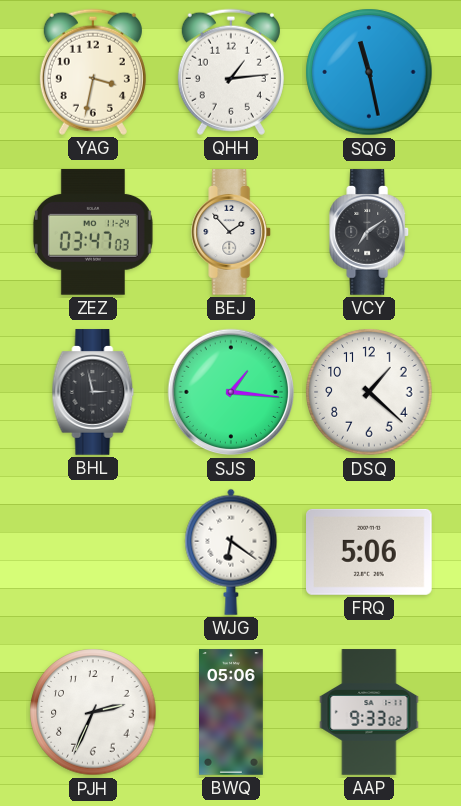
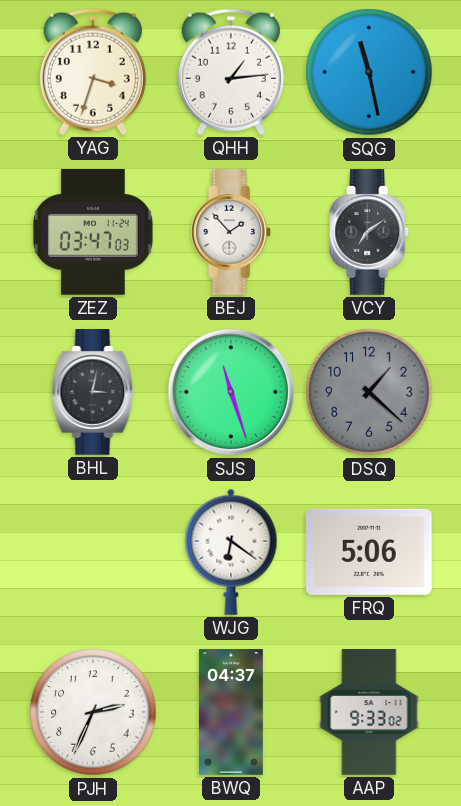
YAG: 3:32 -> 3:33
BHL: 2:58 -> 3:02
SJS: 1:16 -> 11:27
DSQ dial: white -> grey
BWQ: 05:06 -> 04:37
